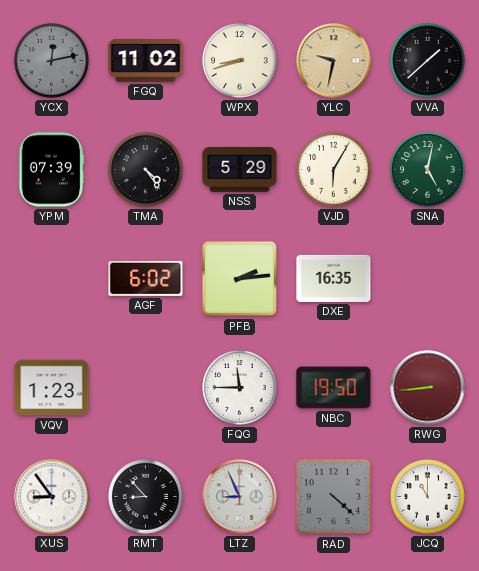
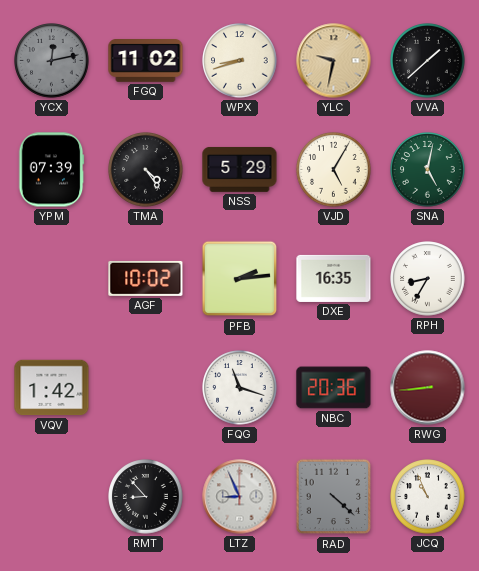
VJD: 6:05 -> 5:05
AGF: 6:02 -> 10:02
RPH: none -> 8:35
VQV: 1:23 -> 1:42
FQG: 11:45 -> 11:18
NBC: 19:50 -> 20:36
XUS: 8:54 -> none
JCQ: 11:00 -> 10:56
